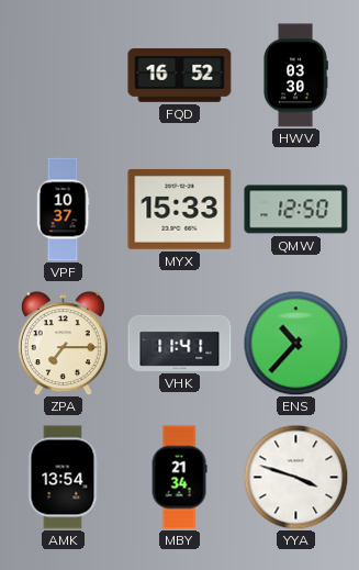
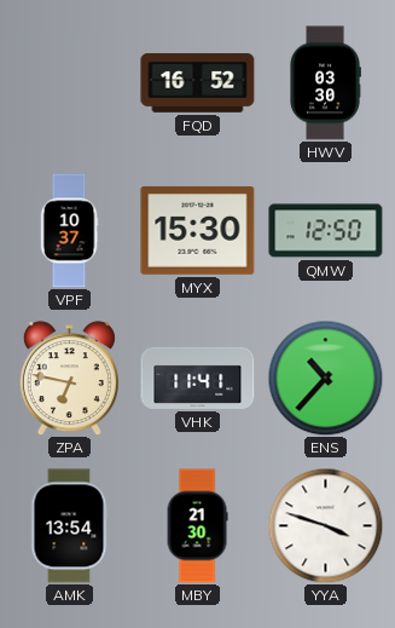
MYX: 15:33 -> 15:30
ZPA: 7:15 -> 6:47
MBY: 21:34 -> 21:30
